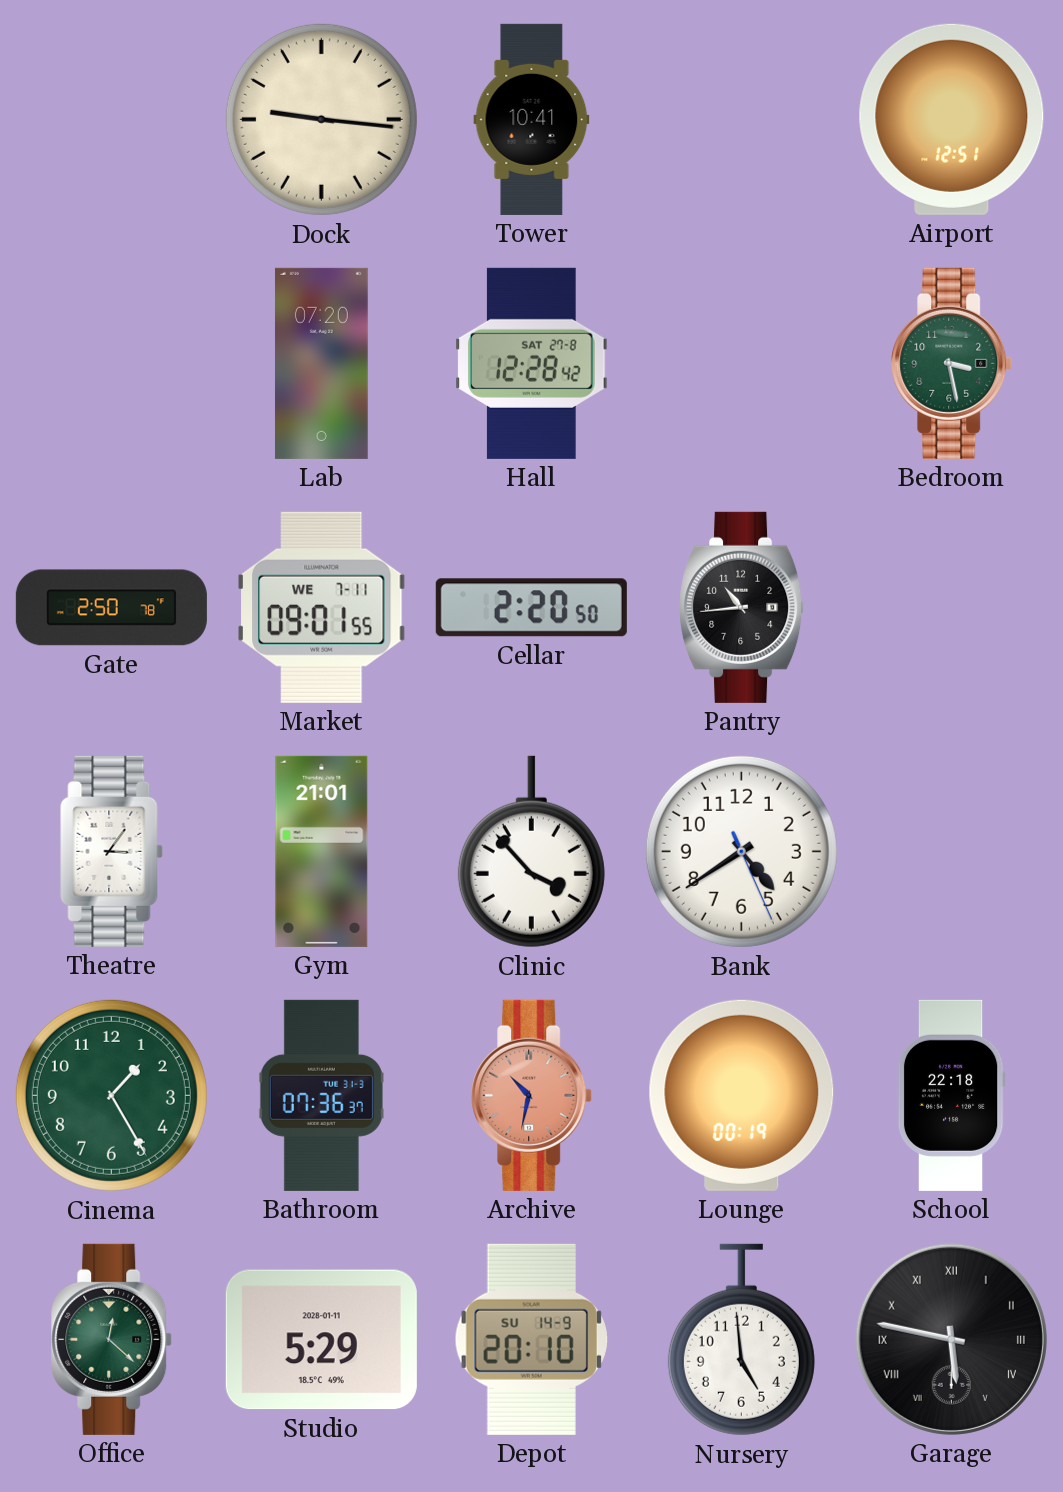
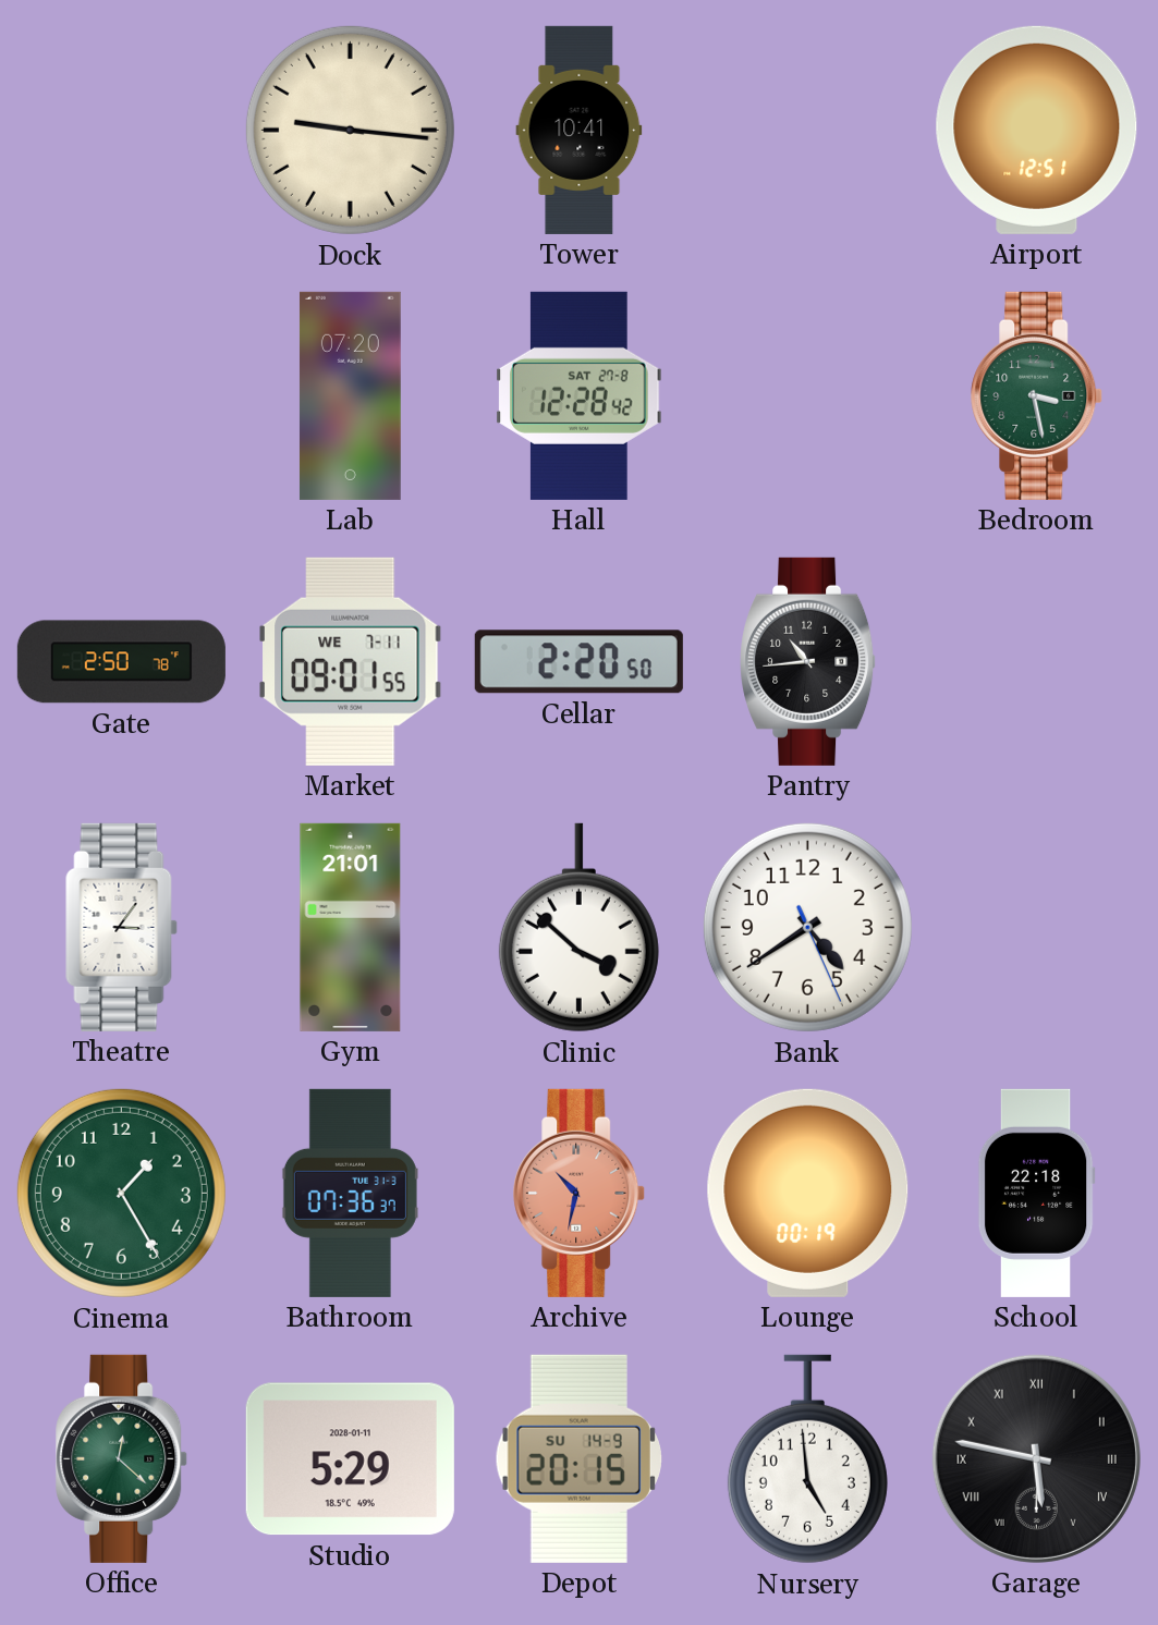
Clinic: 3:53 -> 3:52
Depot: 20:10 -> 20:15
